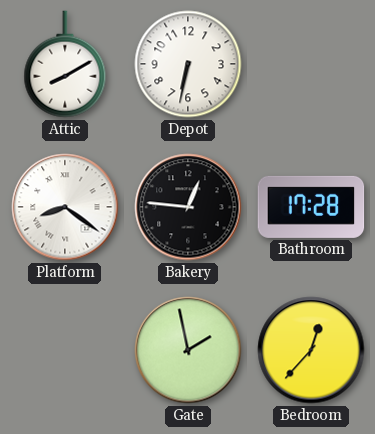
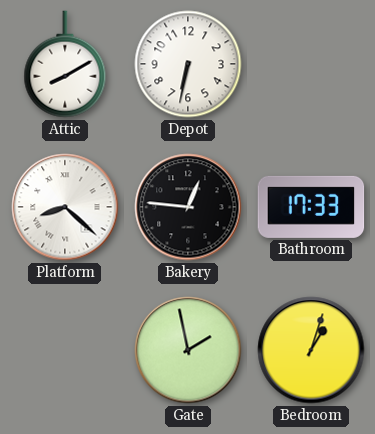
Platform: 8:21 -> 8:22
Bathroom: 17:28 -> 17:33
Bedroom: 12:37 -> 1:03
